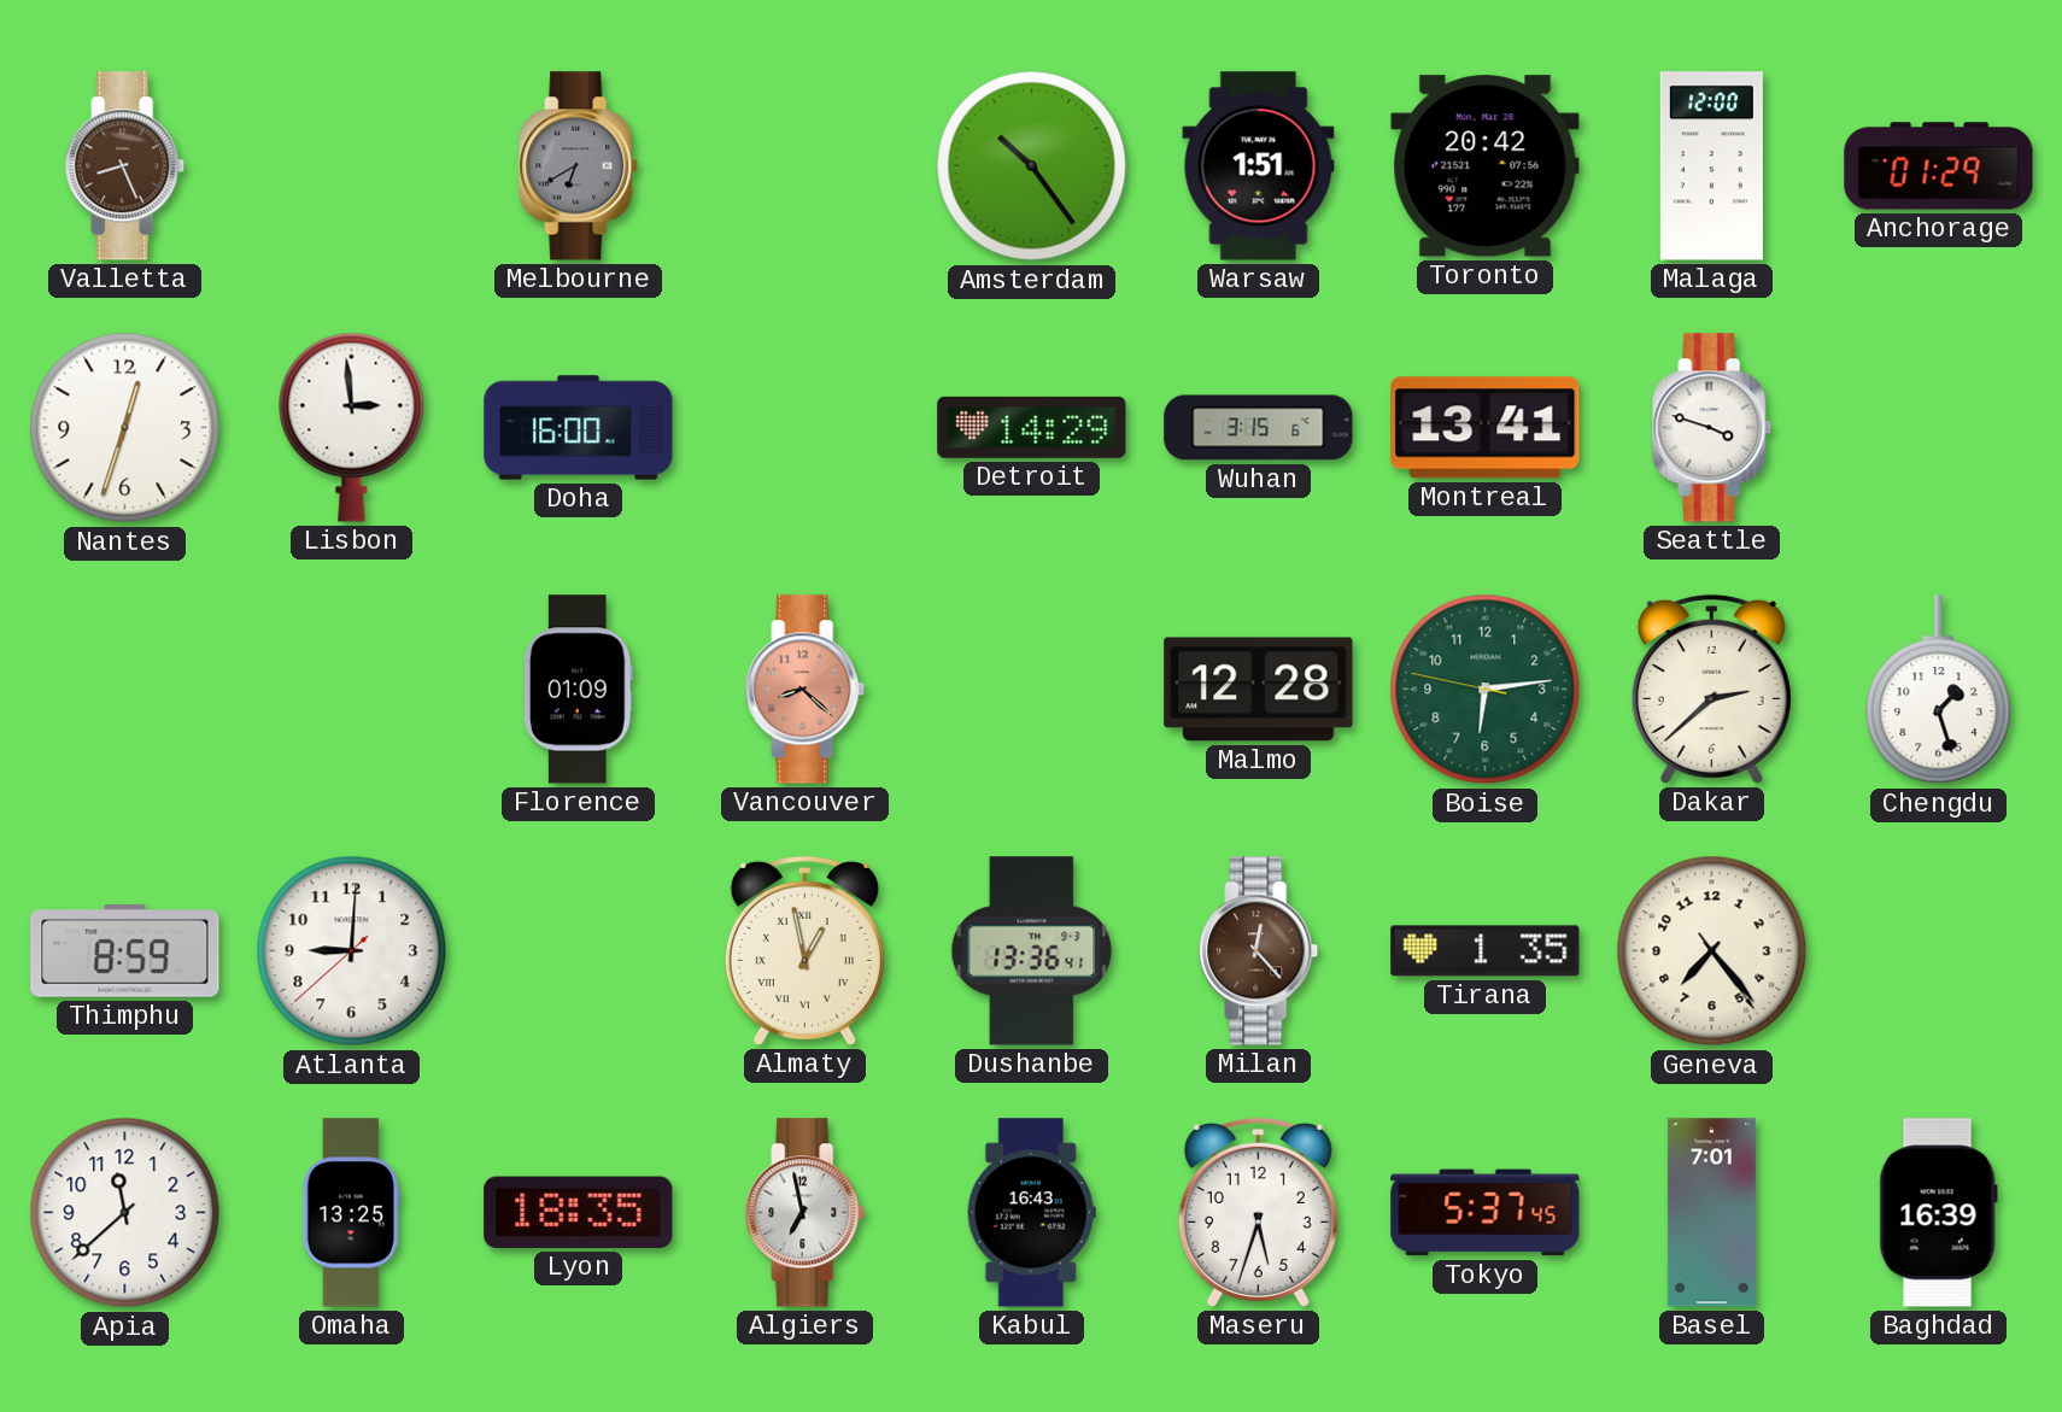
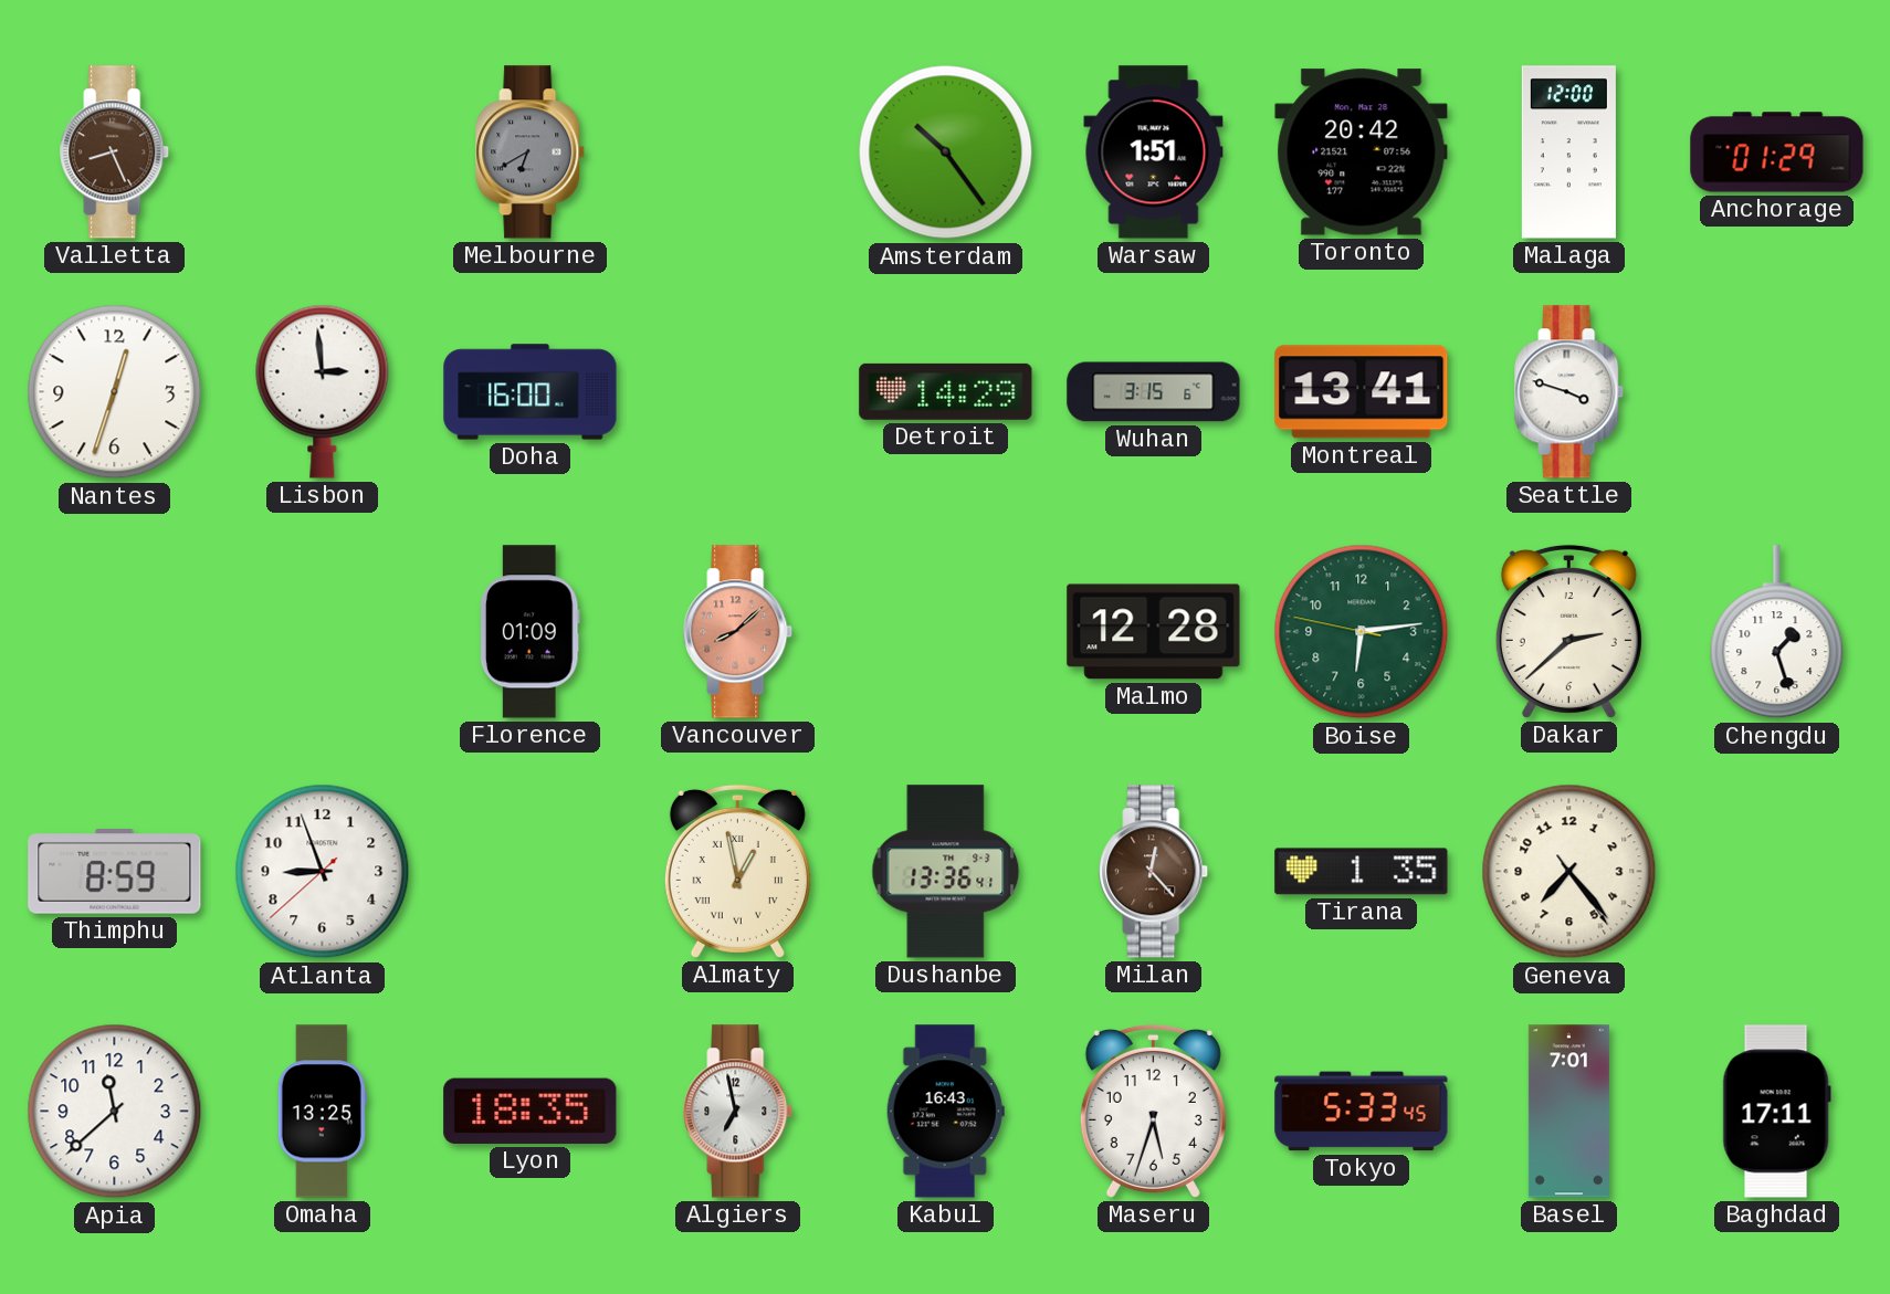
Vancouver: 8:22 -> 8:08
Atlanta: 9:00 -> 8:56
Tokyo: 5:37 -> 5:33
Baghdad: 16:39 -> 17:11
